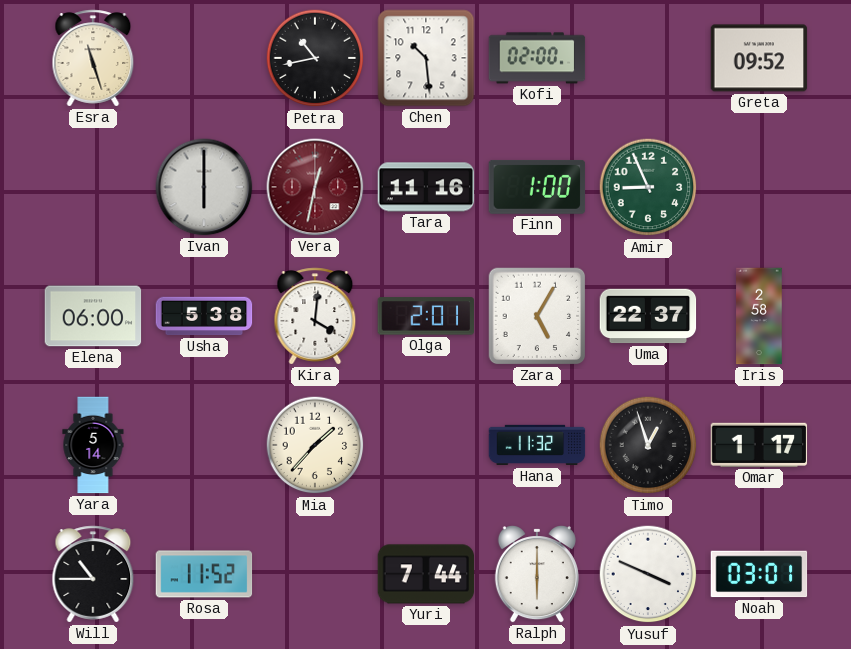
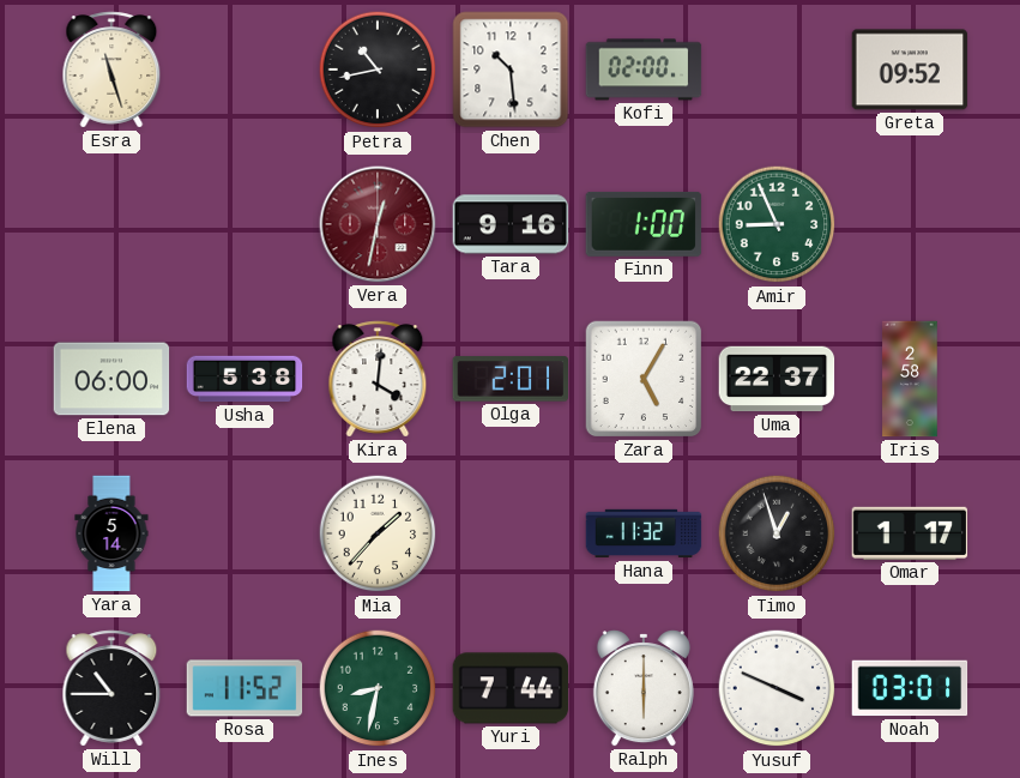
Ivan: 6:00 -> none
Tara: 11:16 -> 9:16
Ines: none -> 8:32
